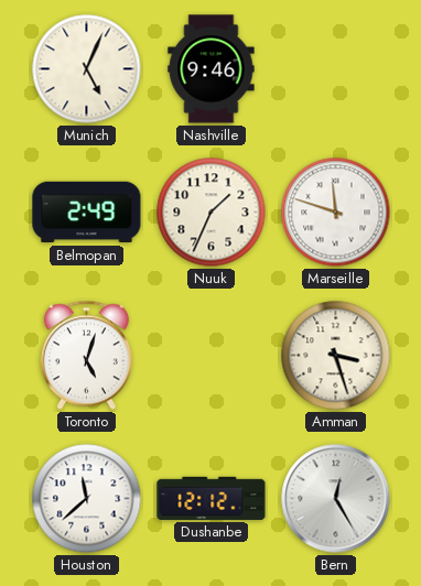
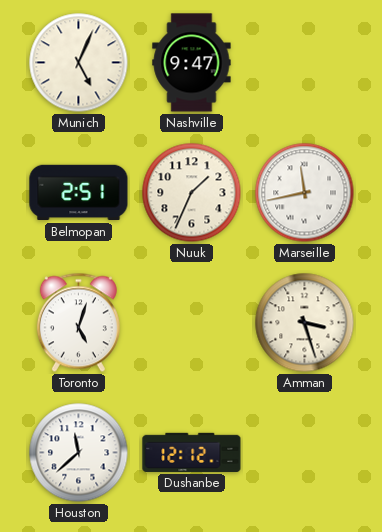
Nashville: 9:46 -> 9:47
Belmopan: 2:49 -> 2:51
Marseille: 11:48 -> 11:43
Bern: 12:25 -> none
